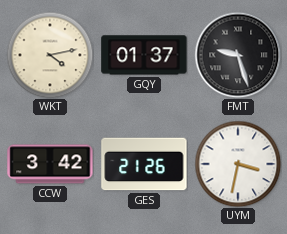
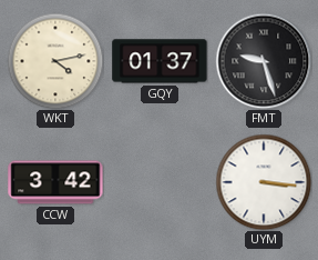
GES: 21:26 -> none
UYM: 3:32 -> 3:16
